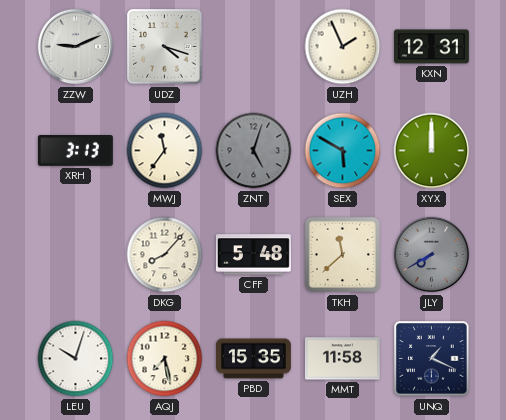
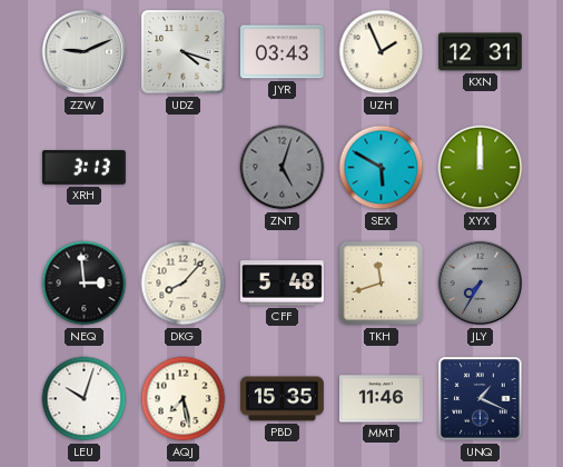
JYR: none -> 03:43
MWJ: 11:36 -> none
NEQ: none -> 2:59
TKH: 11:38 -> 11:42
JLY: 7:40 -> 7:35
MMT: 11:58 -> 11:46
